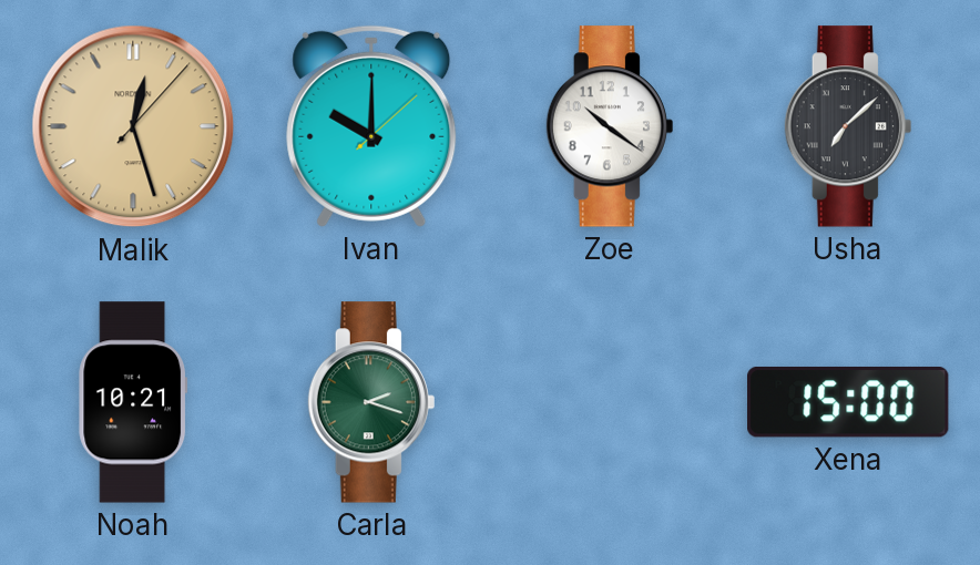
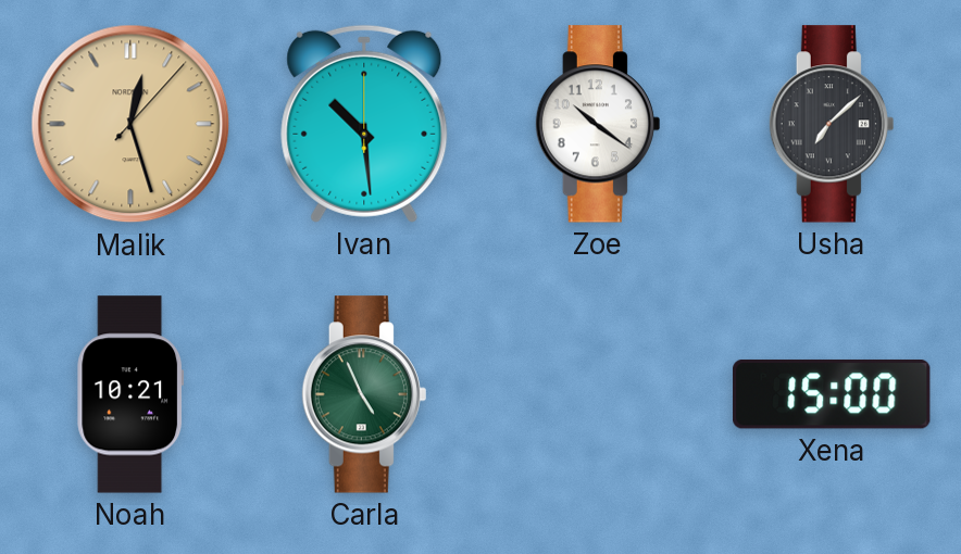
Ivan: 10:00 -> 10:29
Carla: 2:18 -> 4:56
